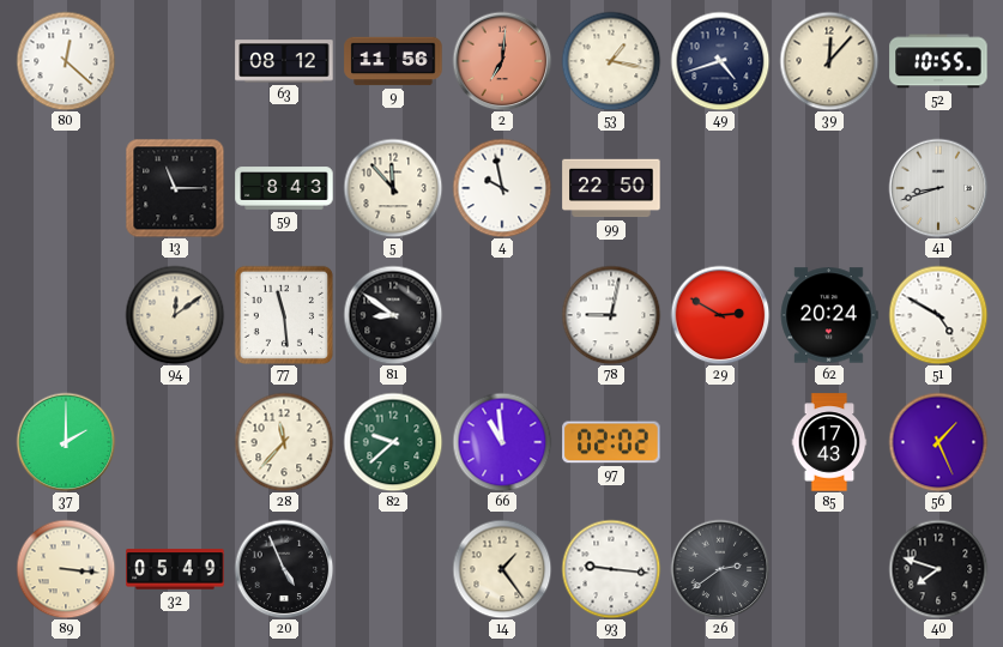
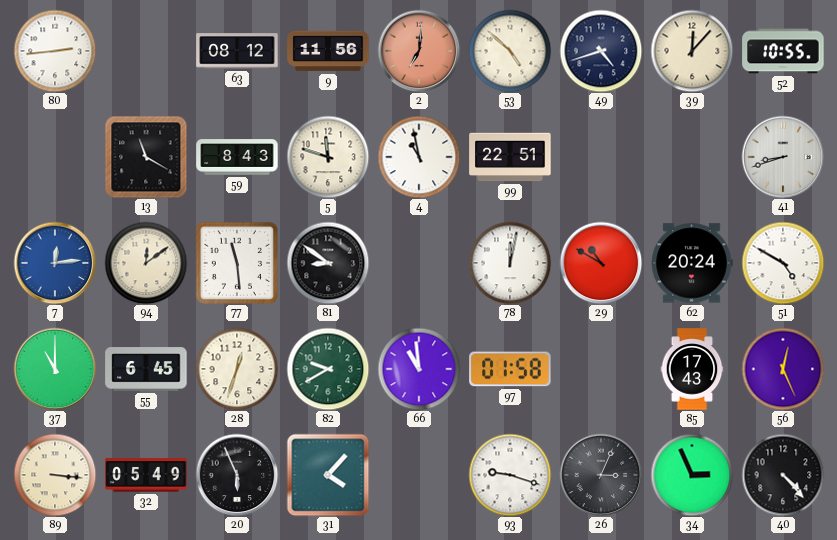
80: 12:22 -> 2:44
53: 1:17 -> 4:52
13: 11:15 -> 11:20
5: 11:53 -> 11:48
4: 9:58 -> 10:58
99: 22:50 -> 22:51
7: none -> 12:14
78: 9:02 -> 12:02
29: 2:50 -> 10:50
37: 2:00 -> 11:00
55: none -> 6:45
28: 11:37 -> 12:33
82: 9:38 -> 9:40
97: 02:02 -> 01:58
56: 1:26 -> 12:26
20: 4:56 -> 5:56
31: none -> 4:07
14: 1:24 -> none
93: 9:16 -> 9:18
26: 2:39 -> 3:04
34: none -> 2:56
40: 7:48 -> 4:23
